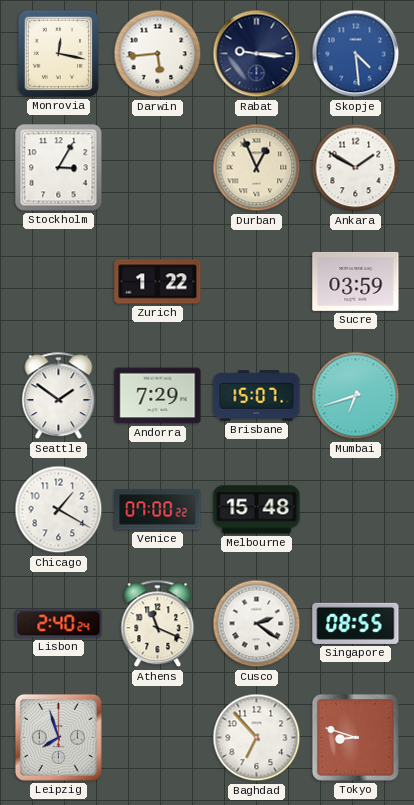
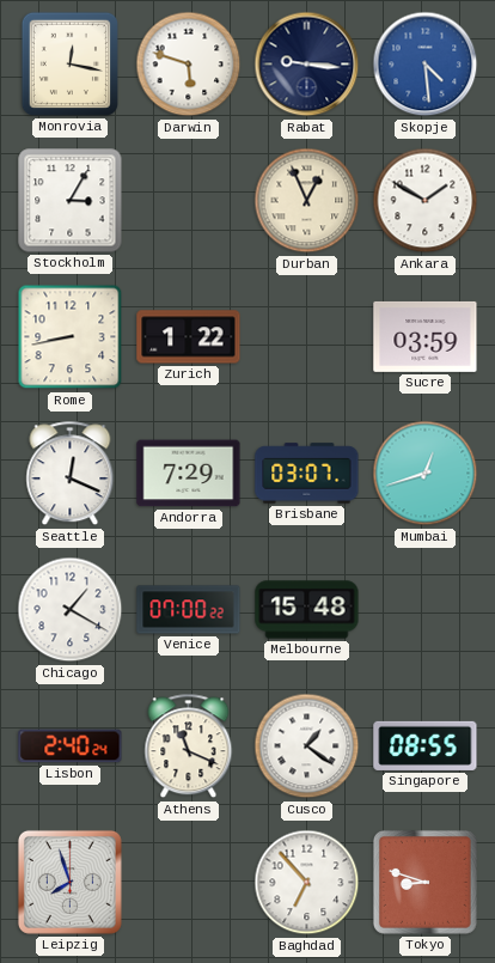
Darwin: 5:44 -> 5:48
Rome: none -> 8:43
Seattle: 1:51 -> 12:19
Brisbane: 15:07 -> 03:07
Mumbai: 6:42 -> 12:42
Cusco: 2:21 -> 1:21
